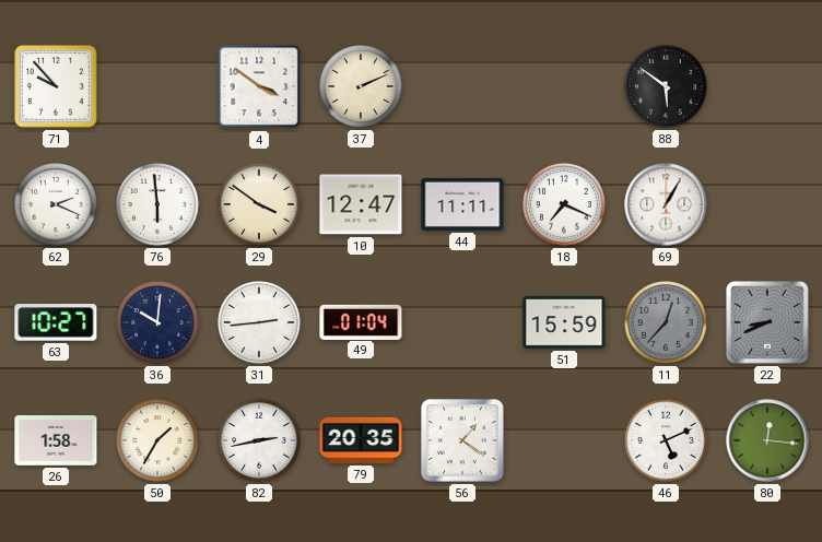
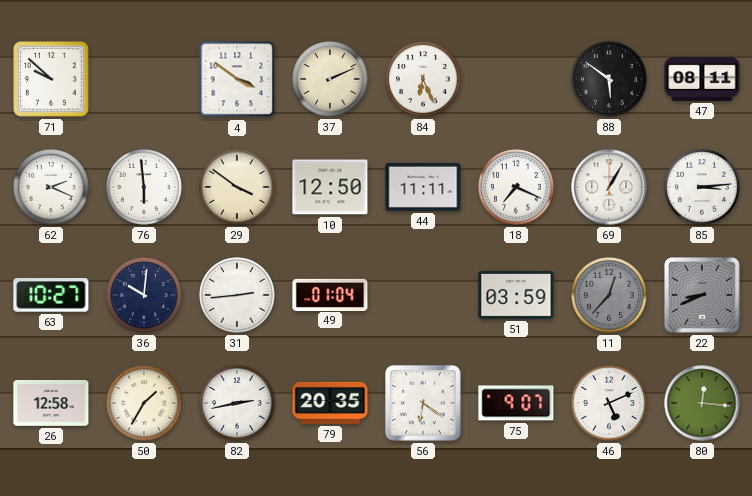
71: 9:53 -> 9:52
84: none -> 6:26
47: none -> 08:11
10: 12:47 -> 12:50
85: none -> 3:14
51: 15:59 -> 03:59
26: 1:58 -> 12:58
56: 1:21 -> 6:21
75: none -> 9:07
